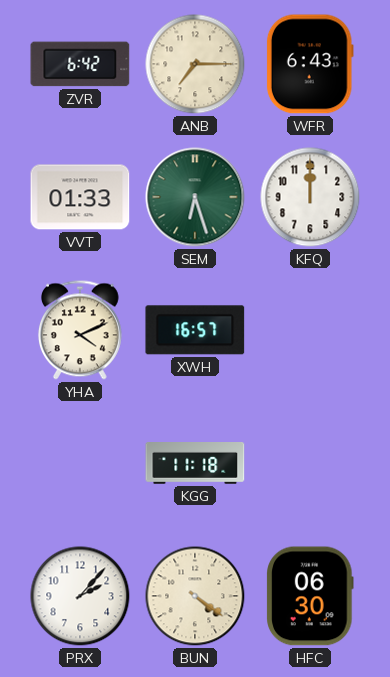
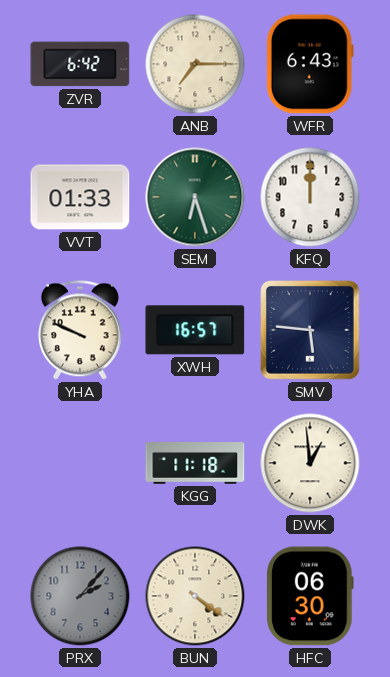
YHA: 4:11 -> 9:49
SMV: none -> 5:46
DWK: none -> 12:59
PRX dial: white -> grey
